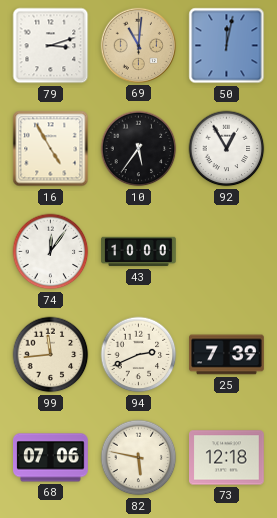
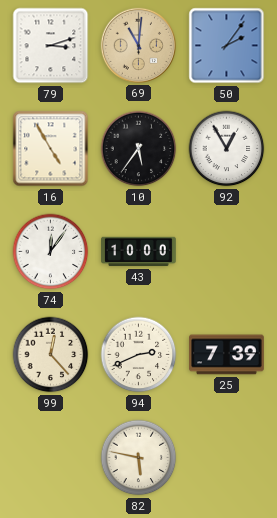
50: 12:02 -> 2:06
99: 11:44 -> 12:23
68: 07:06 -> none
73: 12:18 -> none
